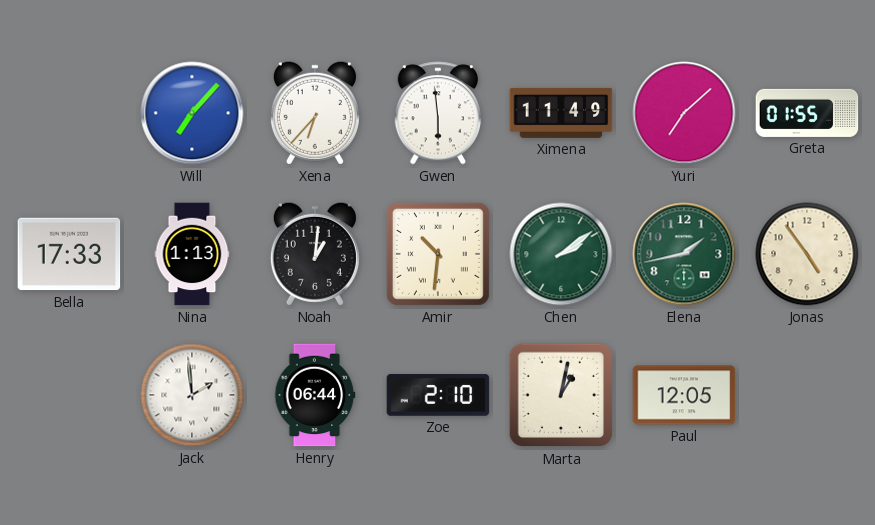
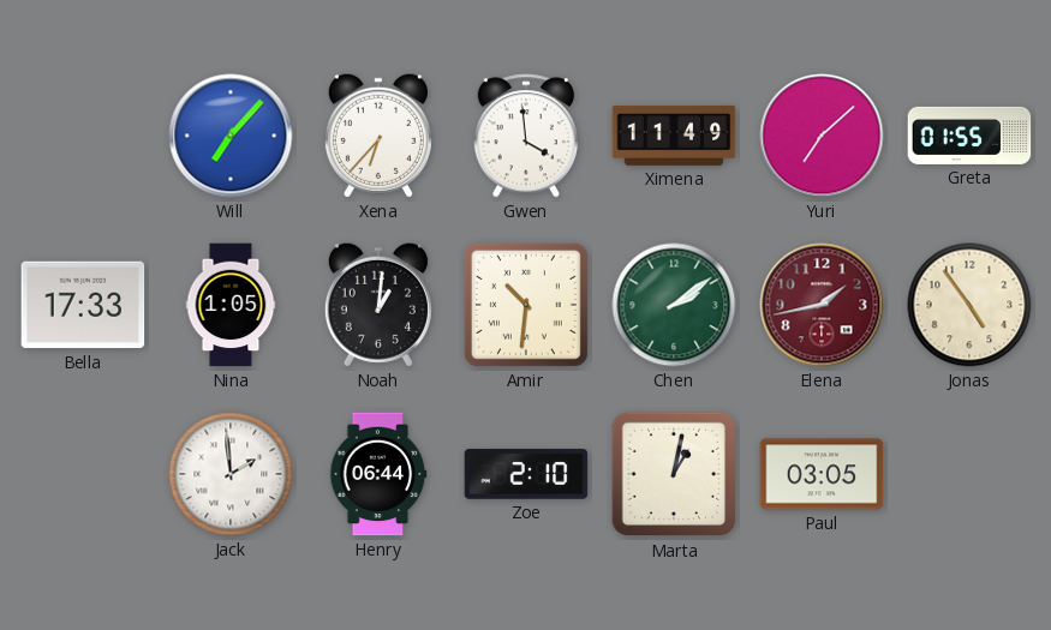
Gwen: 5:59 -> 3:59
Nina: 1:13 -> 1:05
Elena dial: green -> burgundy
Paul: 12:05 -> 03:05
